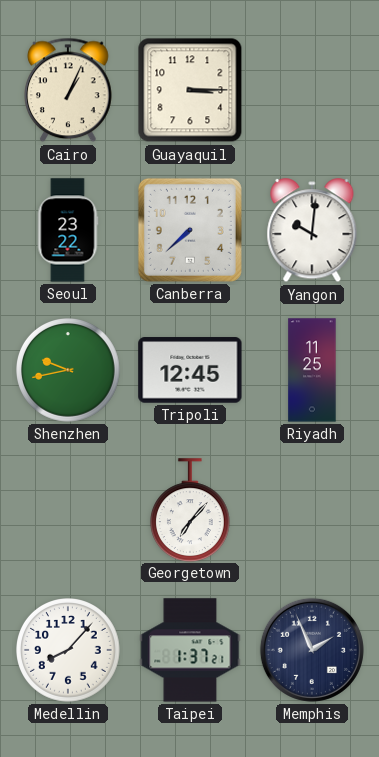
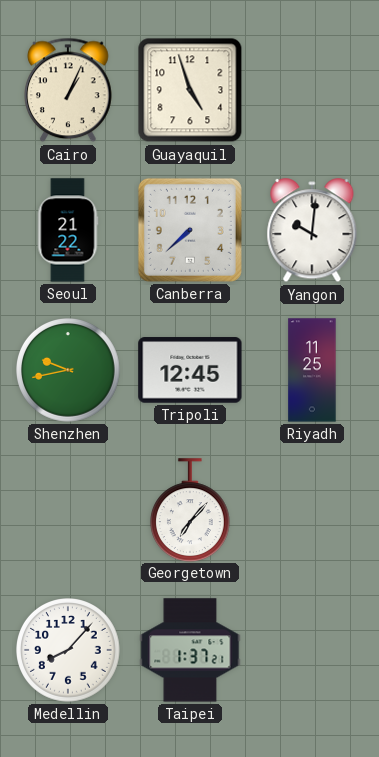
Guayaquil: 3:15 -> 4:57
Seoul: 23:22 -> 21:22
Memphis: 1:56 -> none
